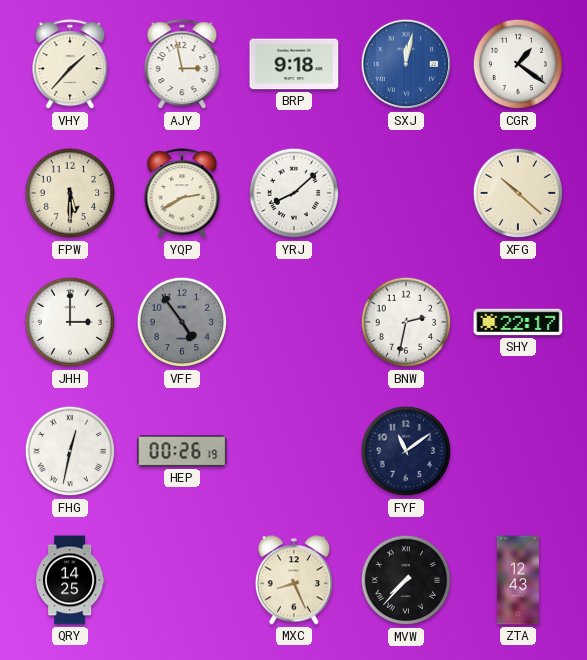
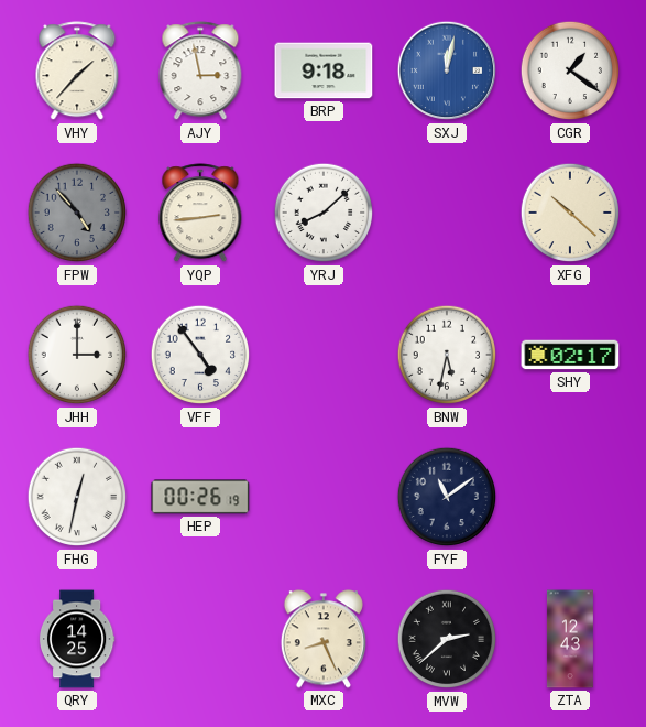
FPW: 5:30 -> 4:53
FPW dial: cream -> grey
YQP: 2:40 -> 2:44
VFF dial: grey -> white
BNW: 2:32 -> 5:32
SHY: 22:17 -> 02:17
MVW: 7:37 -> 2:38
